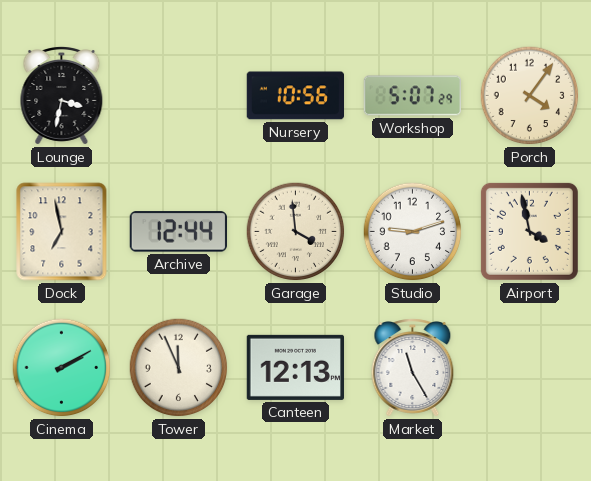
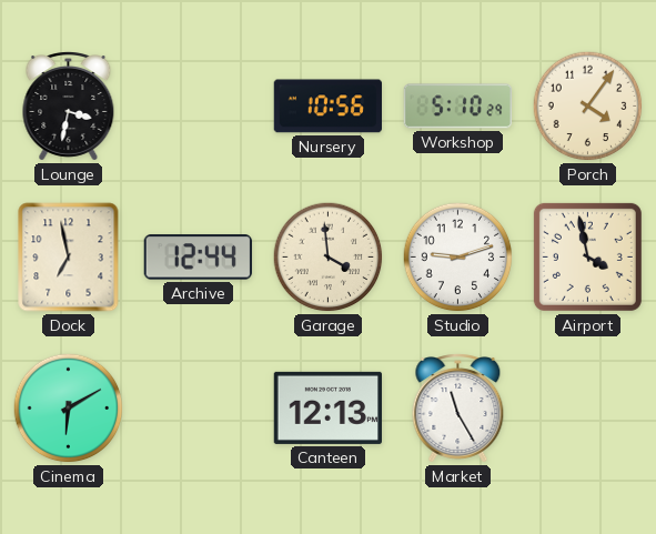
Workshop: 5:07 -> 5:10
Cinema: 2:10 -> 6:10
Tower: 11:56 -> none
